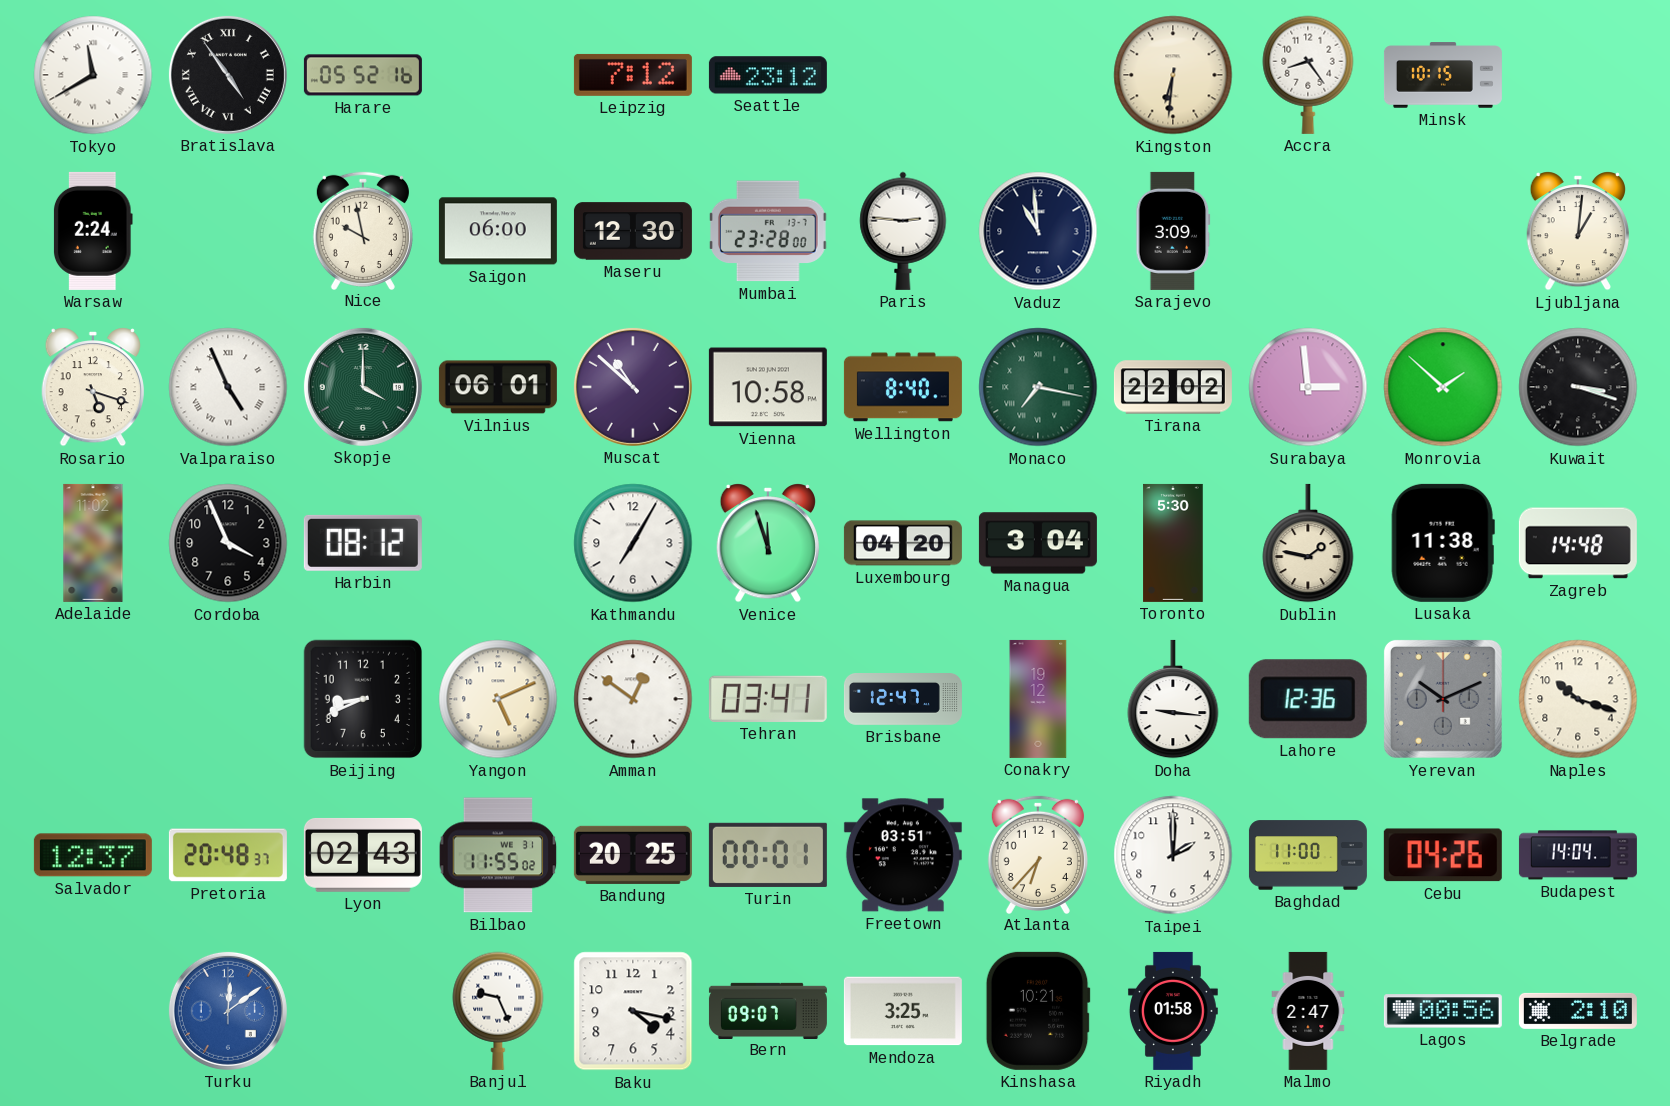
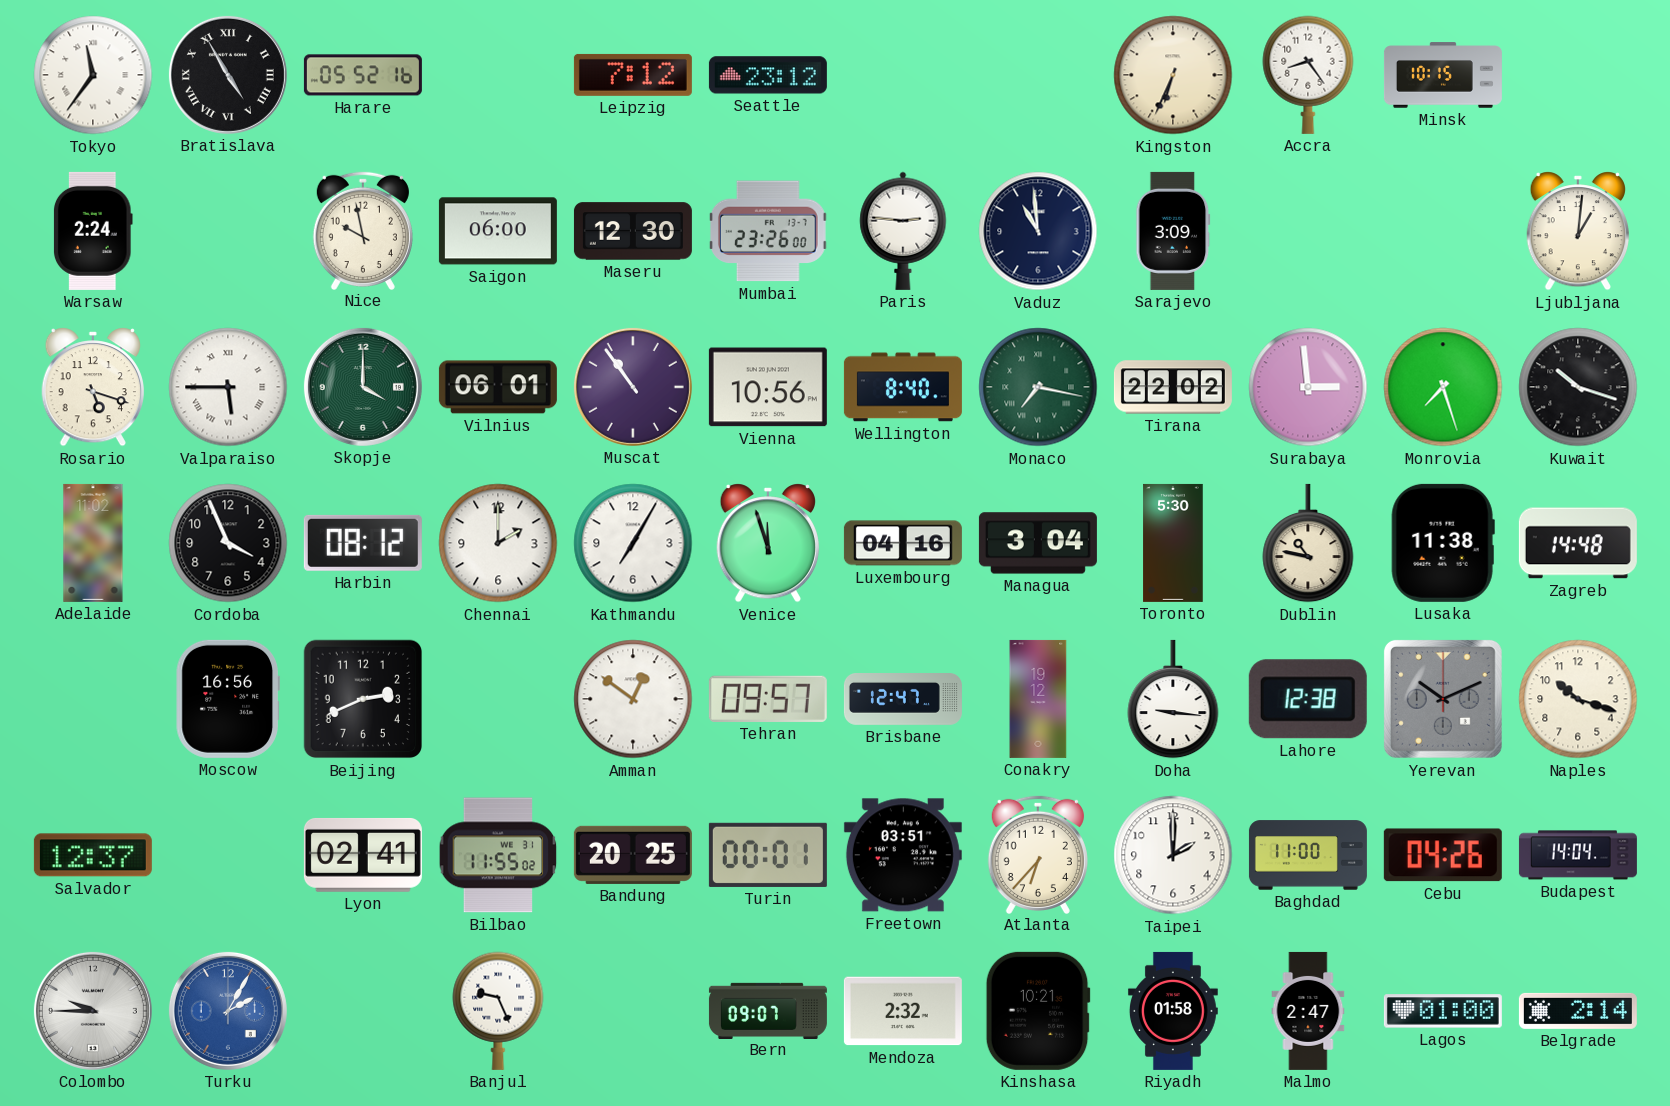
Tokyo: 11:40 -> 11:36
Bratislava: 4:54 -> 4:55
Kingston: 6:31 -> 6:34
Mumbai: 23:28 -> 23:26
Valparaiso: 4:56 -> 5:45
Muscat: 10:52 -> 10:54
Vienna: 10:58 -> 10:56
Monrovia: 1:52 -> 7:27
Kuwait: 3:18 -> 10:18
Chennai: none -> 2:00
Luxembourg: 04:20 -> 04:16
Dublin: 1:47 -> 10:47
Moscow: none -> 16:56
Beijing: 8:41 -> 2:41
Yangon: 5:11 -> none
Tehran: 03:41 -> 09:57
Lahore: 12:36 -> 12:38
Pretoria: 20:48 -> none
Lyon: 02:43 -> 02:41
Colombo: none -> 9:45
Turku: 12:09 -> 2:05
Baku: 4:17 -> none
Mendoza: 3:25 -> 2:32
Lagos: 00:56 -> 01:00
Belgrade: 2:10 -> 2:14
